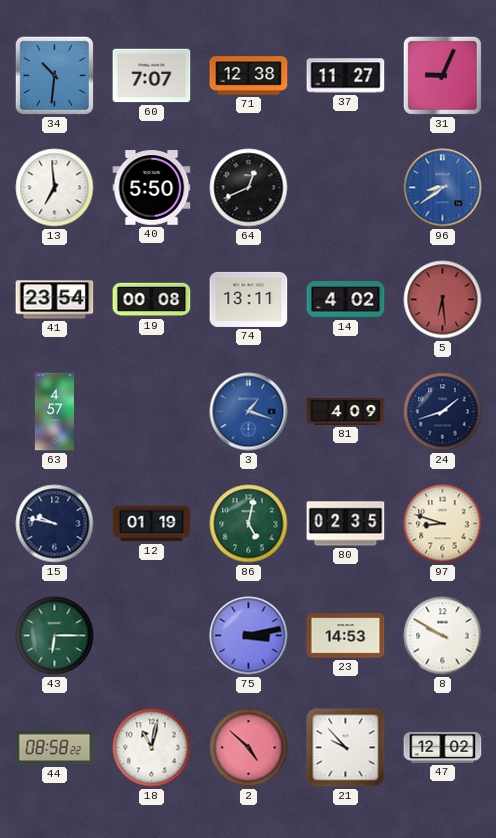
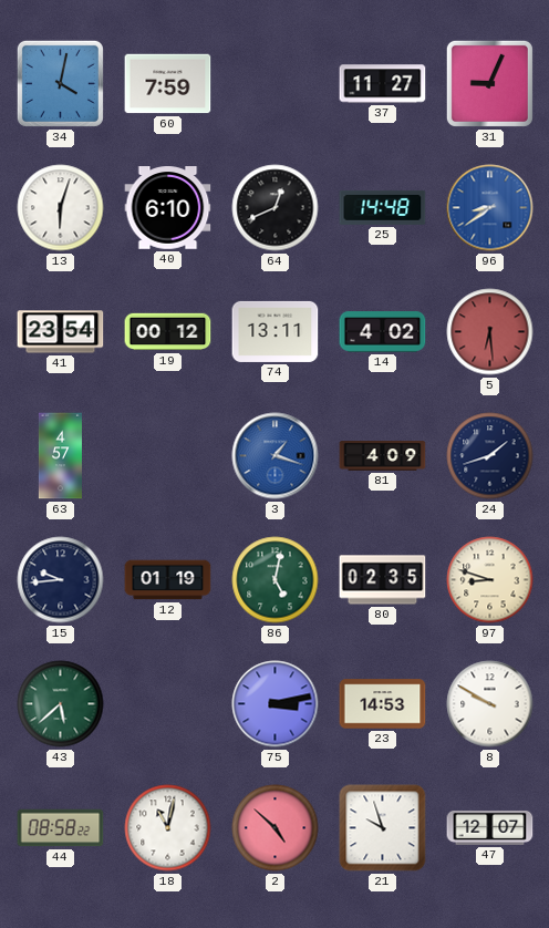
34: 10:31 -> 4:02
60: 7:07 -> 7:59
71: 12:38 -> none
13: 6:59 -> 6:03
40: 5:50 -> 6:10
25: none -> 14:48
19: 00:08 -> 00:12
15: 9:47 -> 9:44
43: 6:15 -> 5:38
21: 9:53 -> 9:57
47: 12:02 -> 12:07
